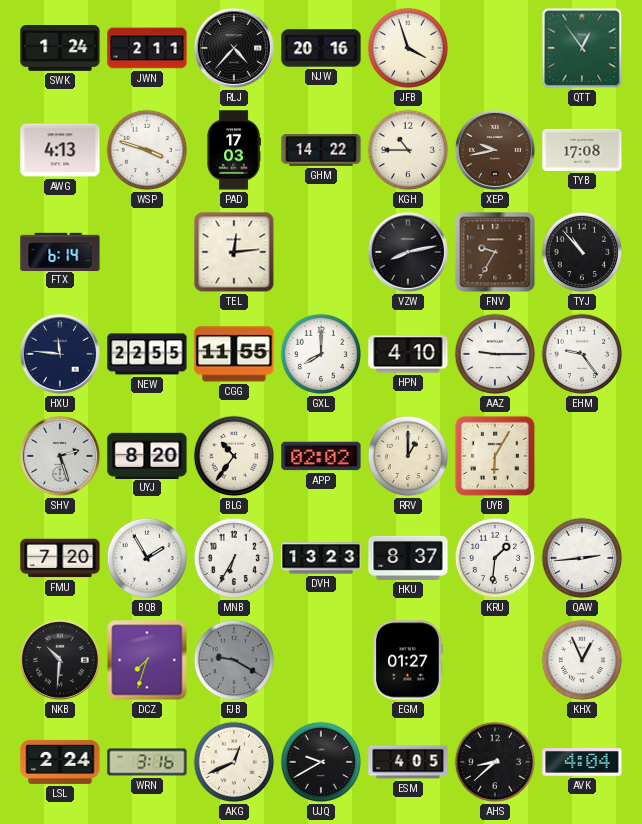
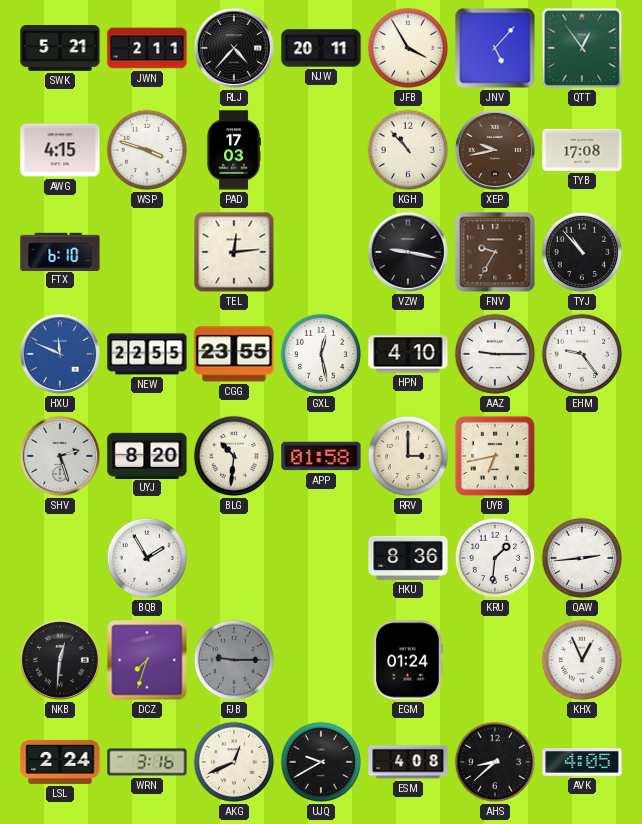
SWK: 1:24 -> 5:21
NJW: 20:16 -> 20:11
JFB: 3:57 -> 3:55
JNV: none -> 5:07
AWG: 4:13 -> 4:15
GHM: 14:22 -> none
KGH: 10:45 -> 10:53
FTX: 6:14 -> 6:10
VZW: 8:13 -> 9:17
HXU: 11:46 -> 11:49
HXU dial: navy -> blue
CGG: 11:55 -> 23:55
GXL: 8:00 -> 12:28
BLG: 10:36 -> 10:31
APP: 02:02 -> 01:58
RRV: 1:00 -> 3:00
UYB: 6:05 -> 6:43
FMU: 7:20 -> none
MNB: 6:35 -> none
DVH: 13:23 -> none
HKU: 8:37 -> 8:36
NKB: 10:31 -> 12:31
FJB: 9:20 -> 9:15
EGM: 01:27 -> 01:24
ESM: 4:05 -> 4:08
AVK: 4:04 -> 4:05
